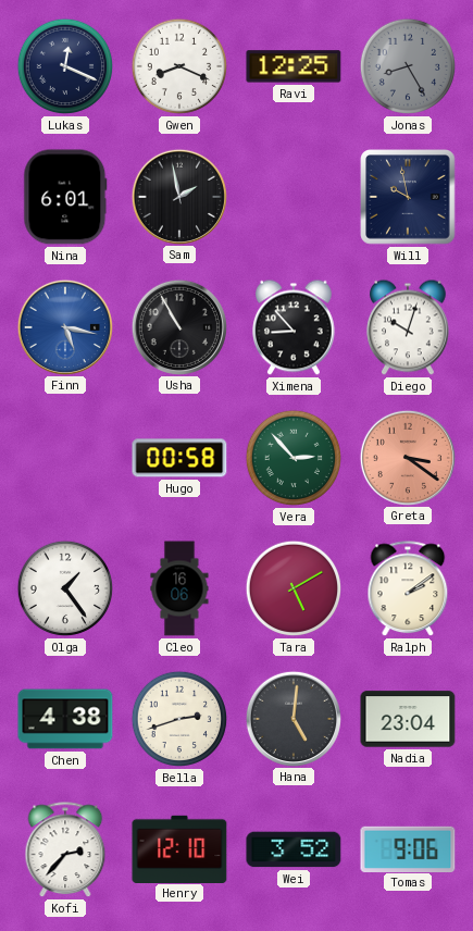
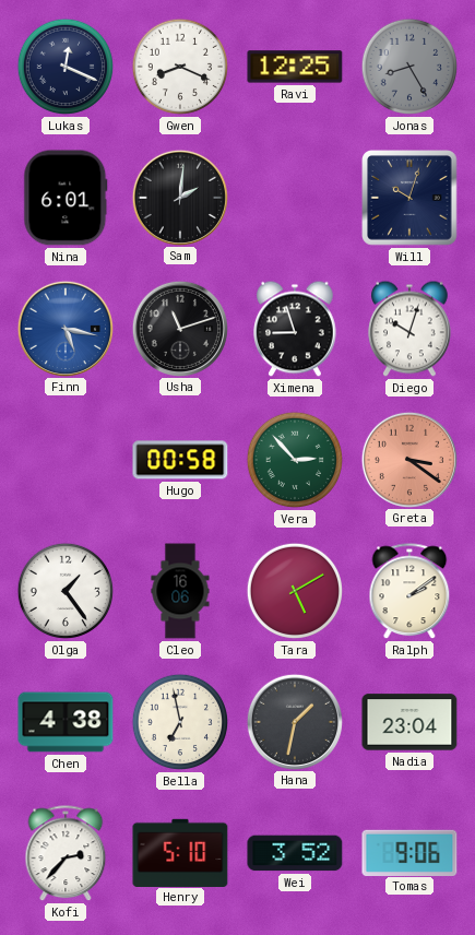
Sam: 1:58 -> 2:01
Will: 9:58 -> 10:03
Usha: 10:55 -> 11:12
Ximena: 8:53 -> 8:57
Bella: 2:42 -> 6:58
Hana: 5:01 -> 1:32
Henry: 12:10 -> 5:10
